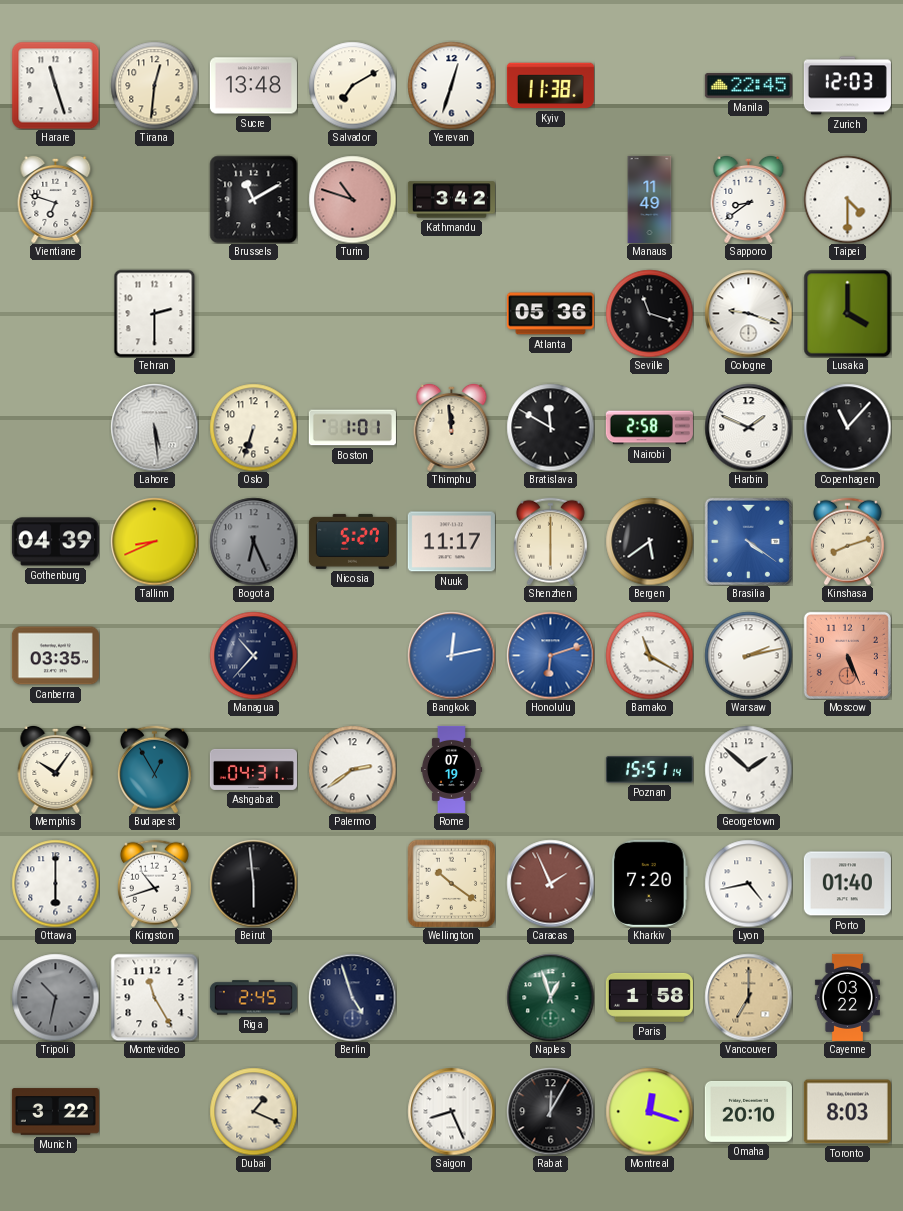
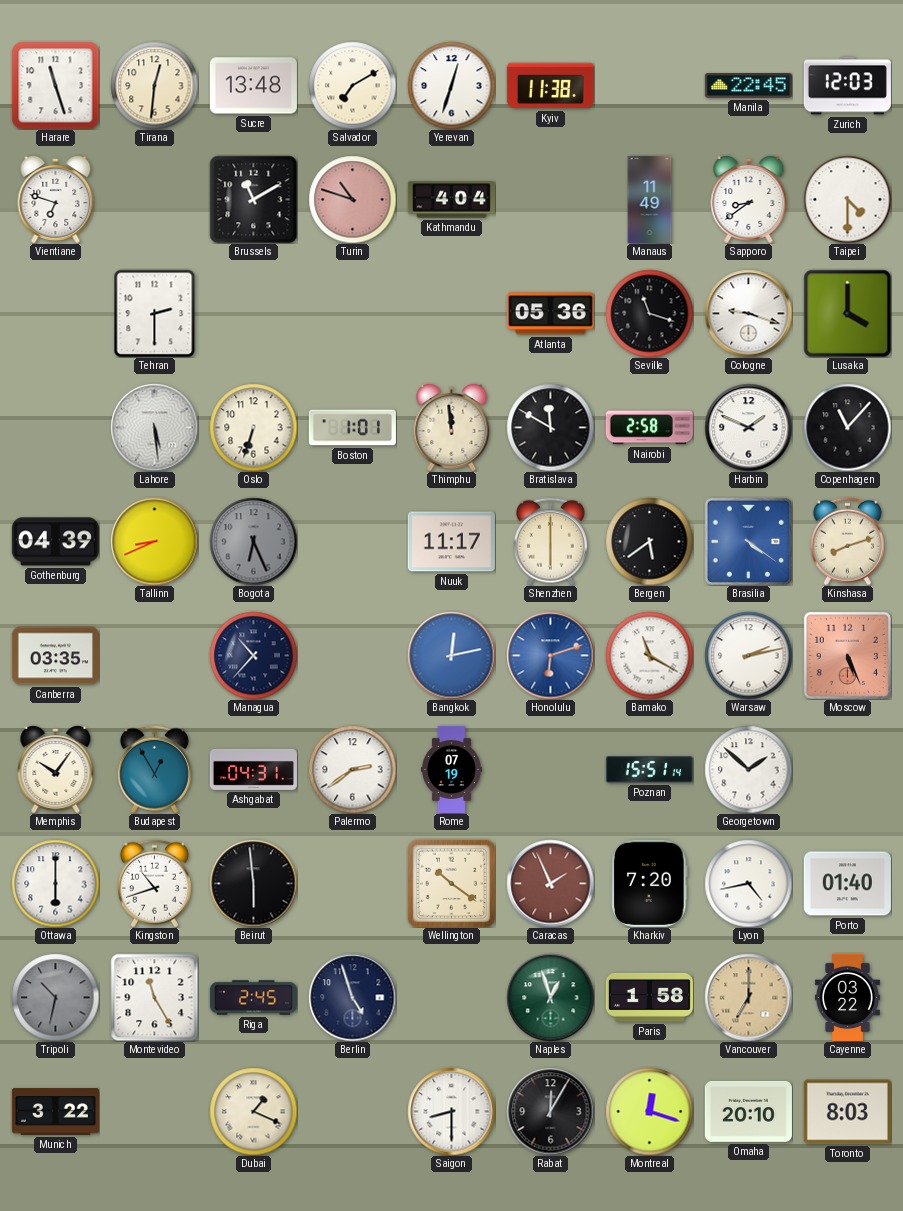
Kathmandu: 3:42 -> 4:04
Nicosia: 5:27 -> none
Saigon: 8:26 -> 8:30
